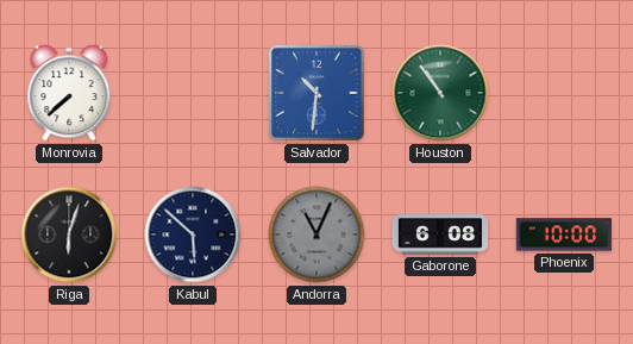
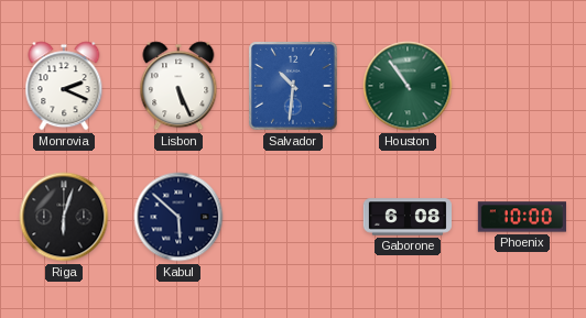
Monrovia: 7:38 -> 2:19
Lisbon: none -> 5:26
Andorra: 11:04 -> none
